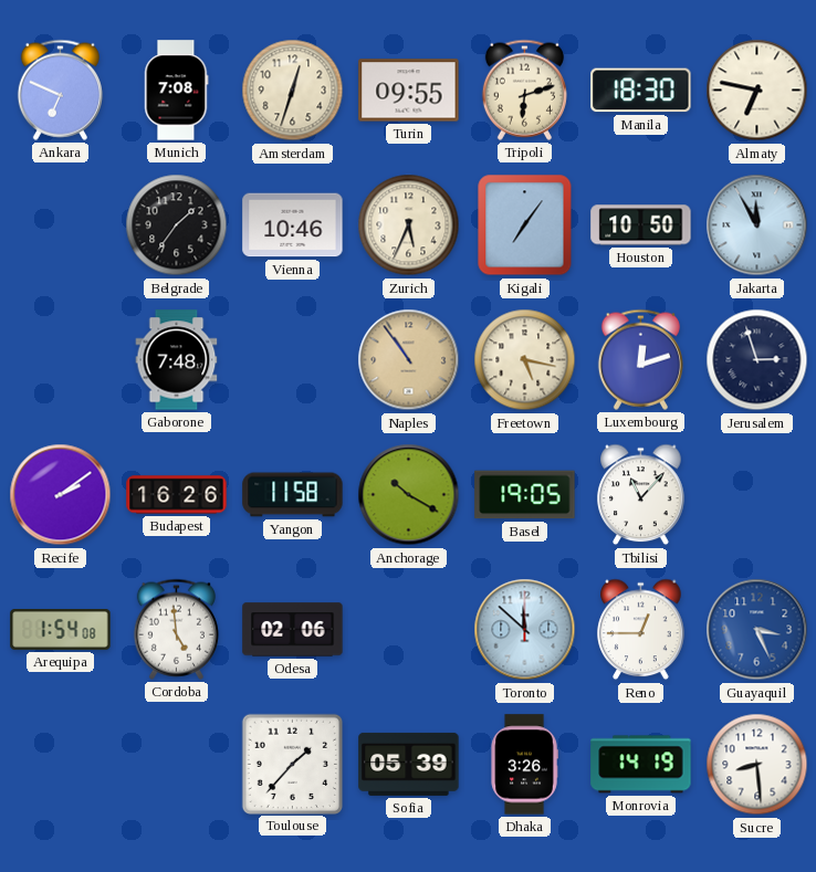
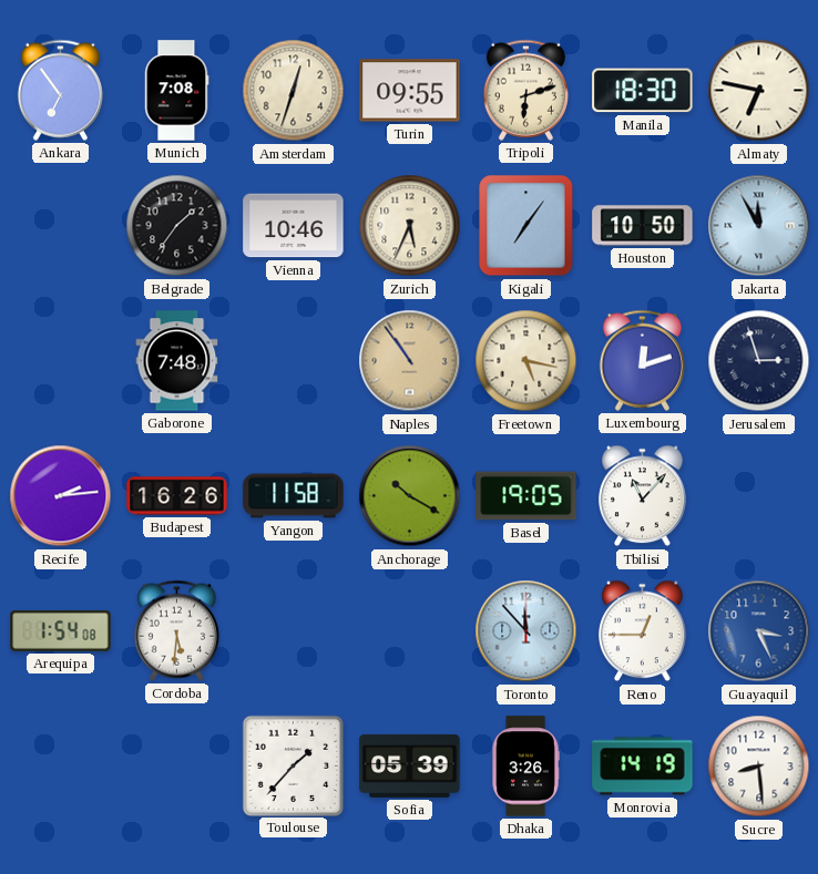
Ankara: 6:49 -> 6:54
Recife: 2:09 -> 2:14
Cordoba: 4:59 -> 5:31
Odesa: 02:06 -> none
Toronto: 11:52 -> 11:53
